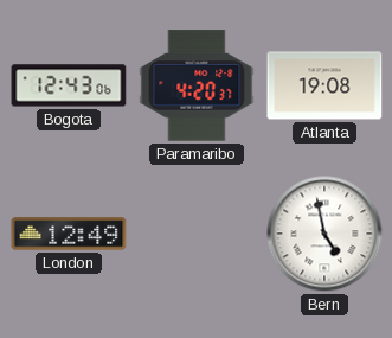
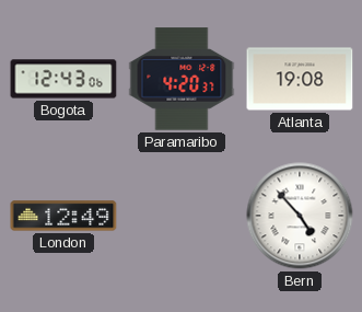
Bern: 4:58 -> 4:53
